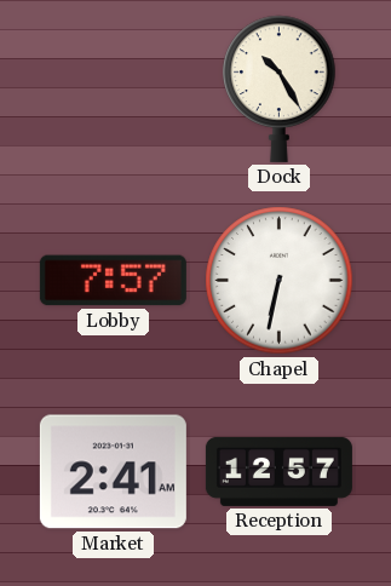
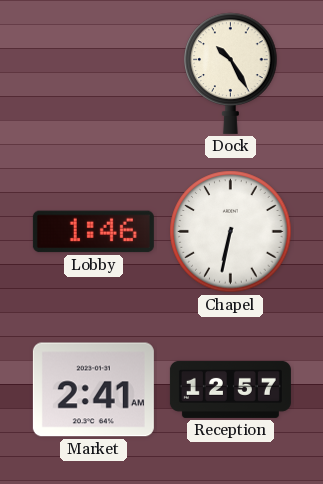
Lobby: 7:57 -> 1:46
